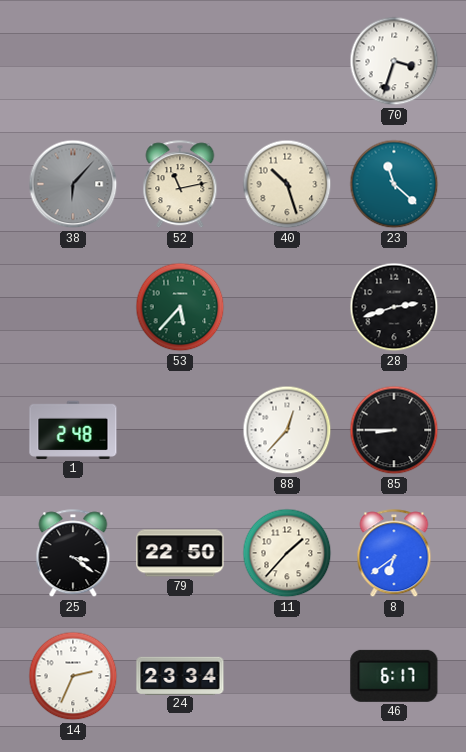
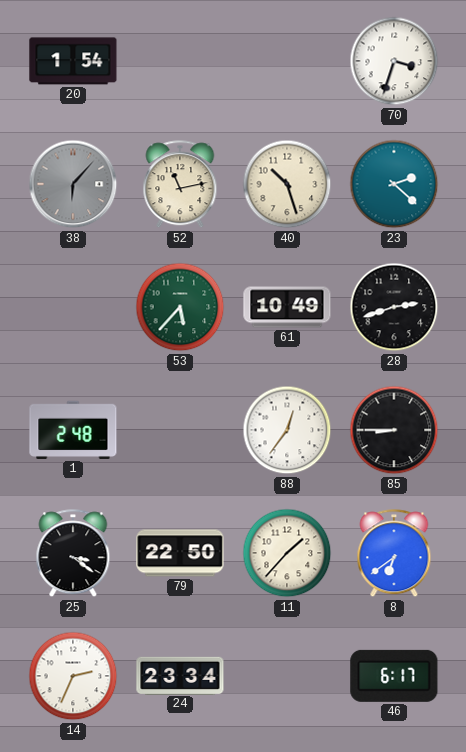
20: none -> 1:54
23: 11:22 -> 2:22
61: none -> 10:49
88: 12:37 -> 12:36
